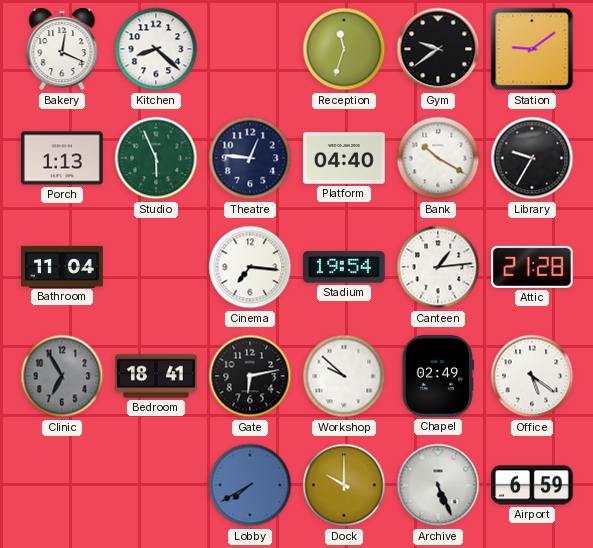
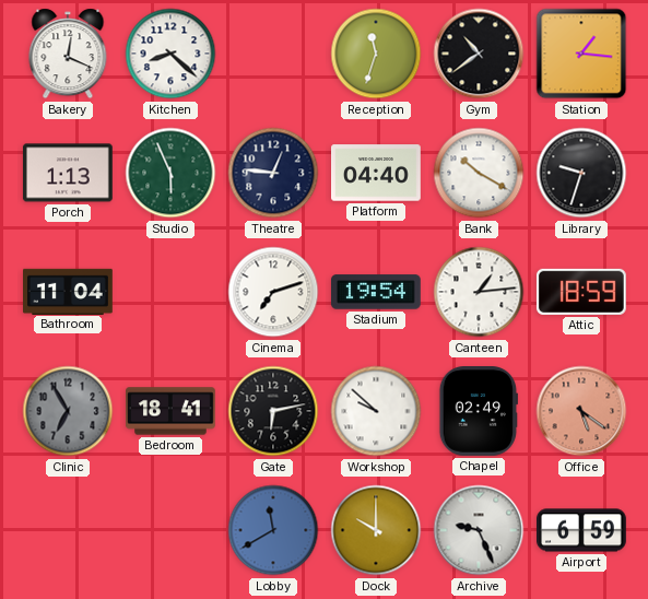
Gym: 9:39 -> 10:39
Station: 9:09 -> 1:16
Library: 9:35 -> 9:33
Cinema: 7:16 -> 7:12
Attic: 21:28 -> 18:59
Office dial: white -> salmon
Lobby: 7:40 -> 11:40
Archive: 5:26 -> 9:26
